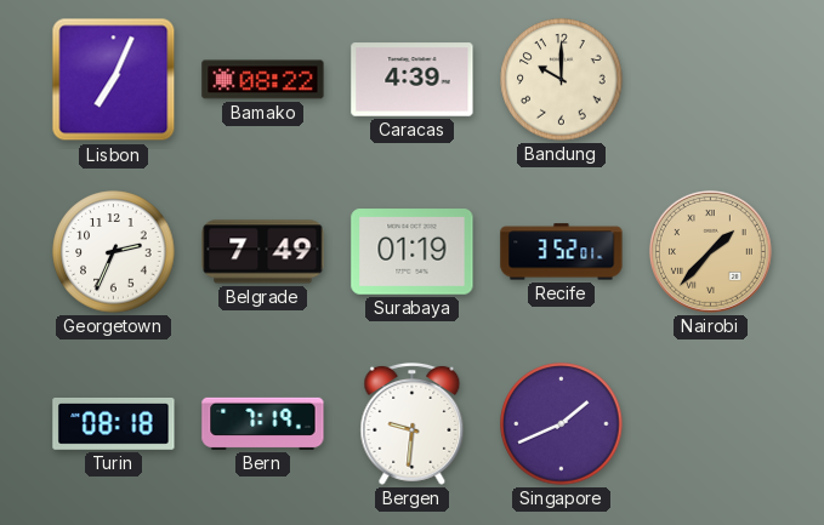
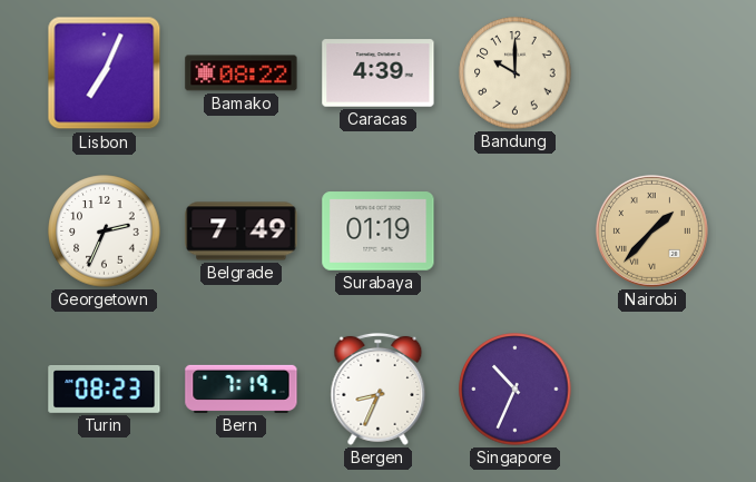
Recife: 3:52 -> none
Turin: 08:18 -> 08:23
Bergen: 9:31 -> 8:34
Singapore: 1:41 -> 10:34
